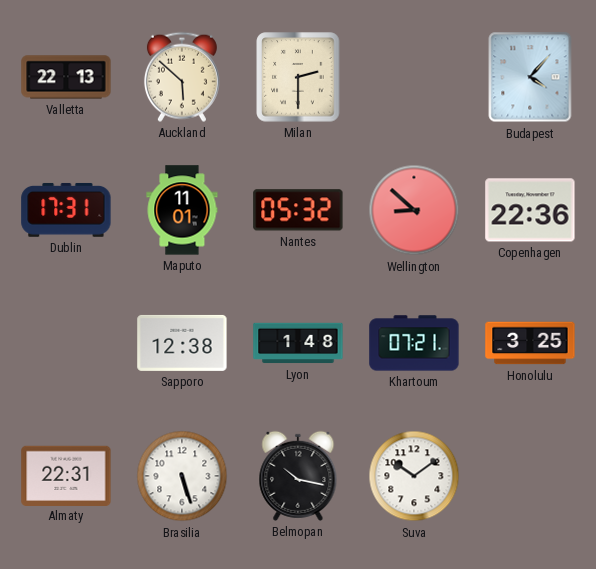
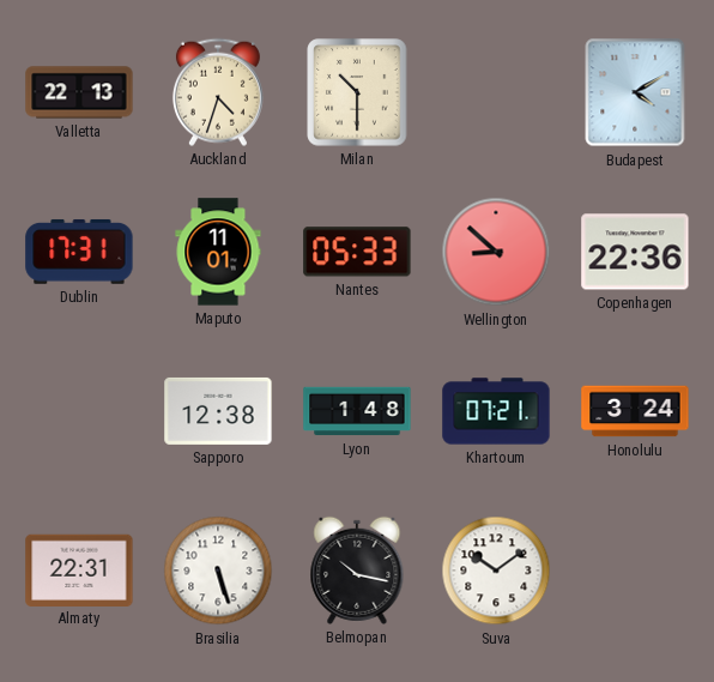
Auckland: 5:52 -> 4:33
Milan: 2:30 -> 10:30
Budapest: 4:07 -> 4:10
Nantes: 05:32 -> 05:33
Honolulu: 3:25 -> 3:24
